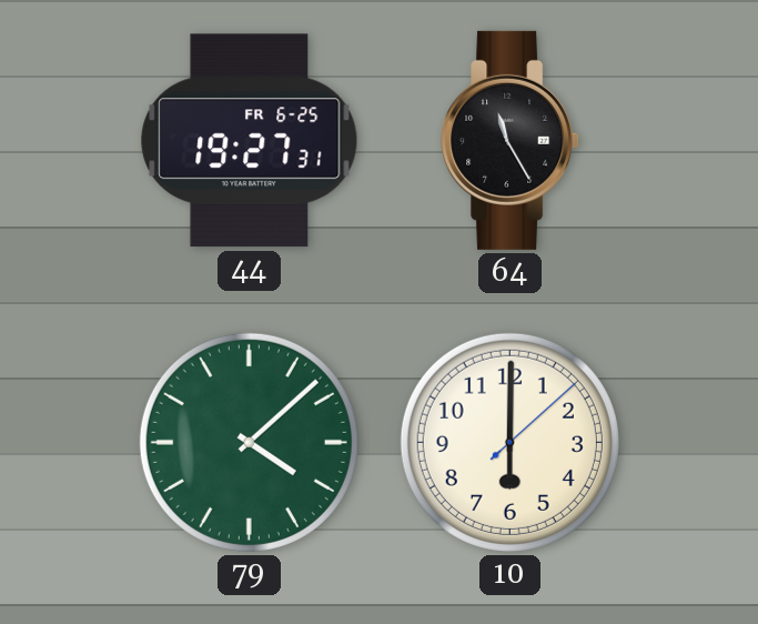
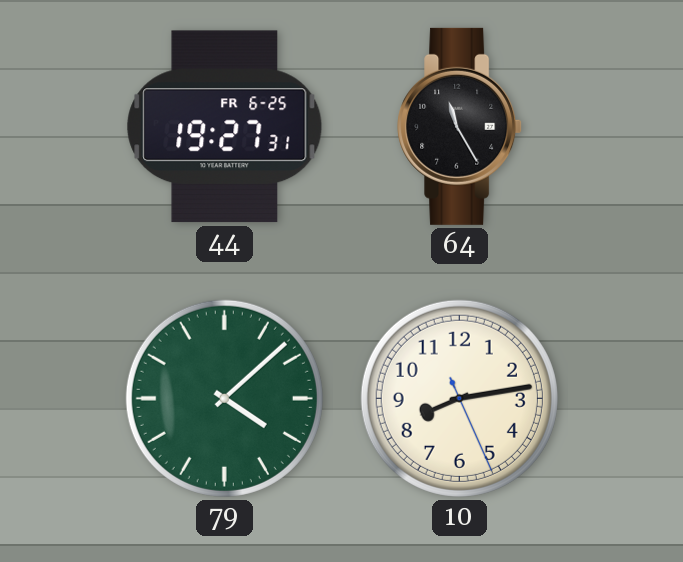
10: 6:00 -> 8:13
